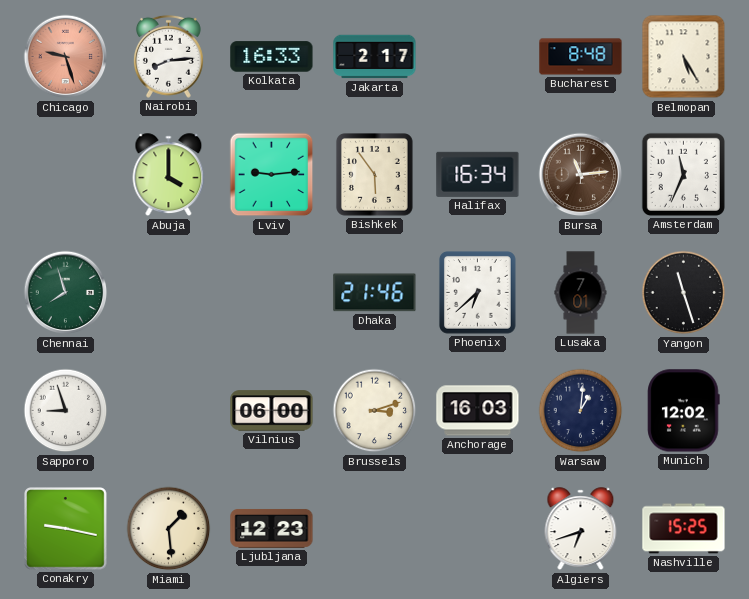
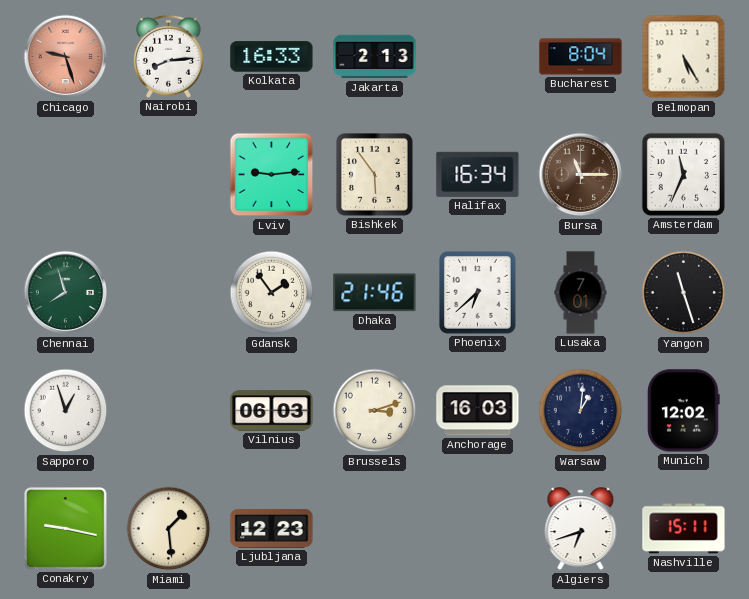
Jakarta: 2:17 -> 2:13
Bucharest: 8:48 -> 8:04
Abuja: 4:00 -> none
Bursa: 11:14 -> 11:15
Gdansk: none -> 1:54
Sapporo: 8:57 -> 12:57
Vilnius: 06:00 -> 06:03
Nashville: 15:25 -> 15:11
